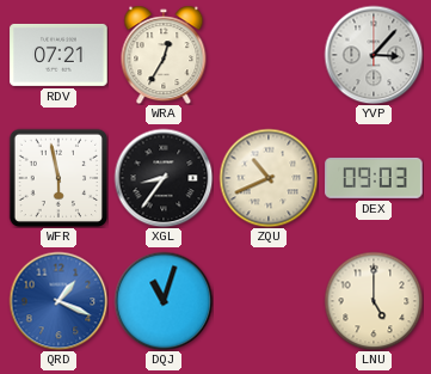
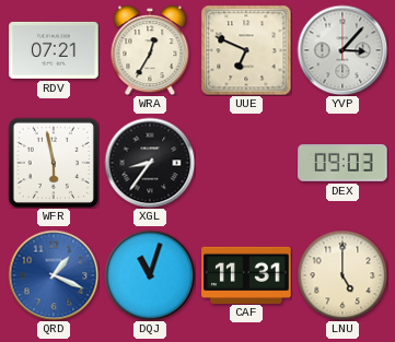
UUE: none -> 6:49
ZQU: 10:41 -> none
CAF: none -> 11:31
